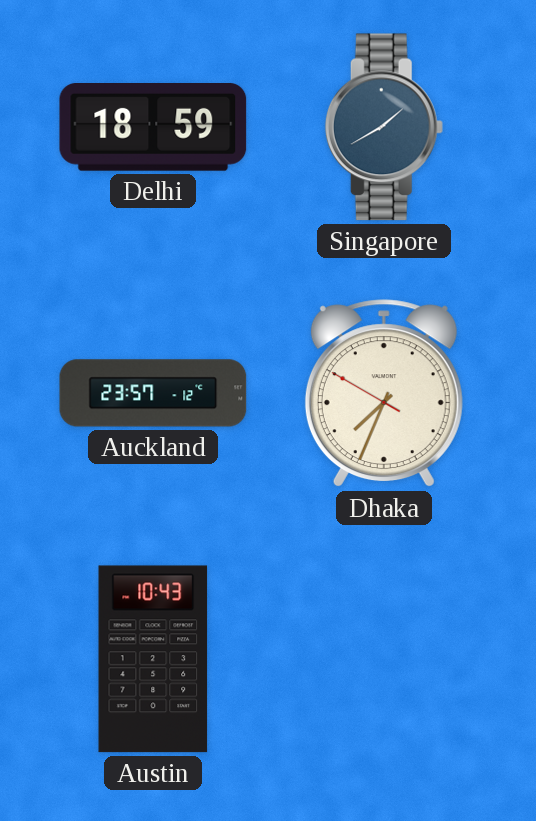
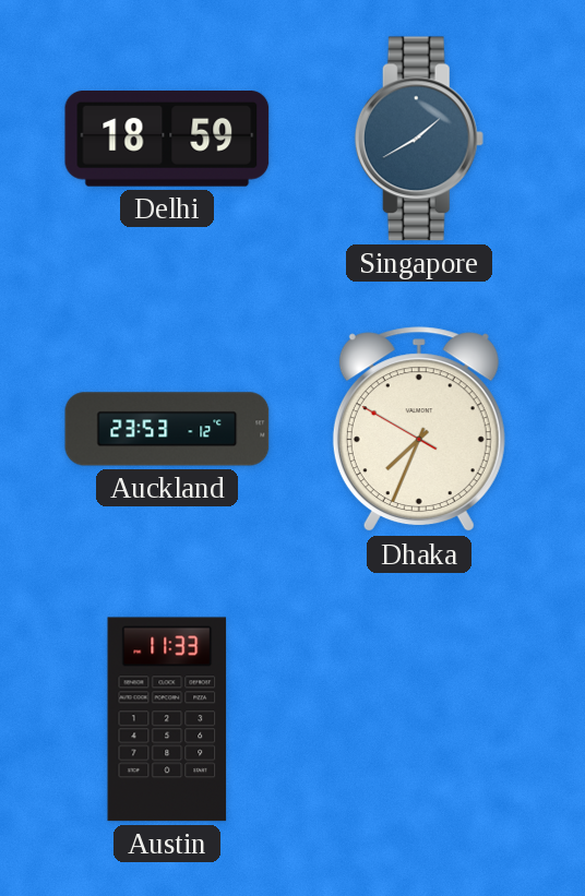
Auckland: 23:57 -> 23:53
Austin: 10:43 -> 11:33
